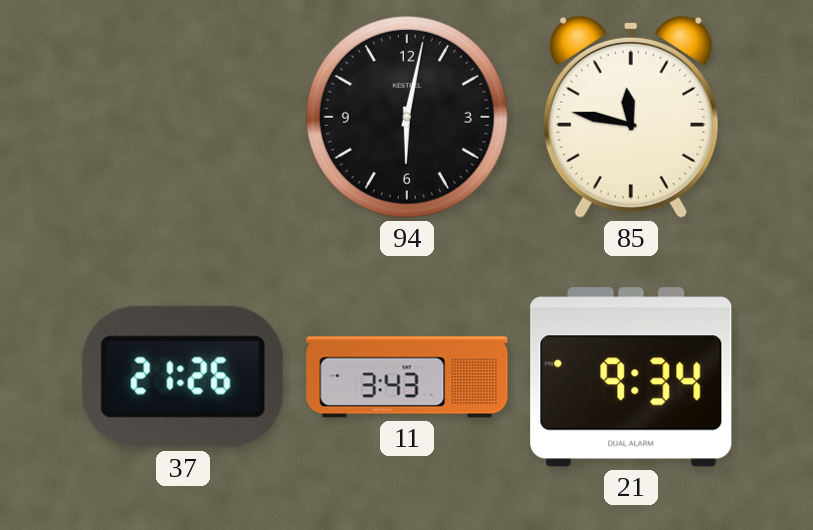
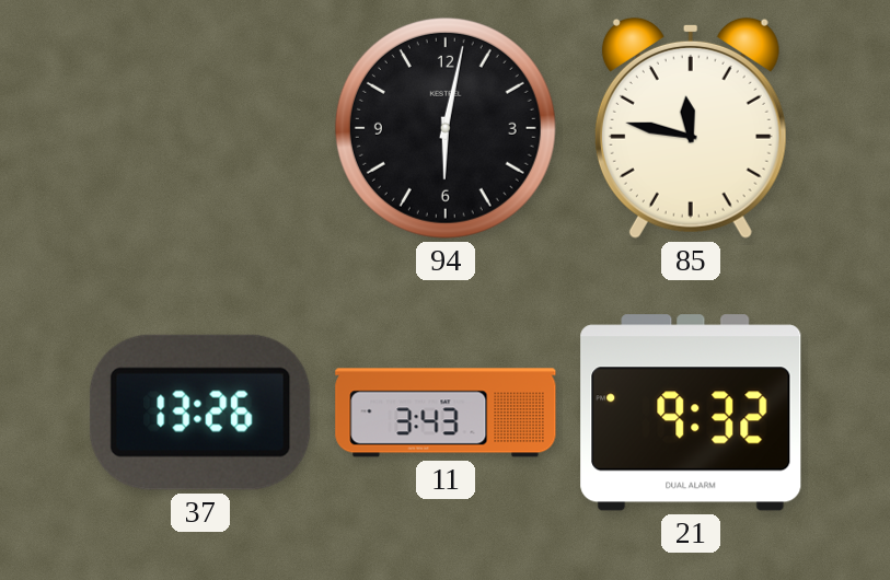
37: 21:26 -> 13:26
21: 9:34 -> 9:32
